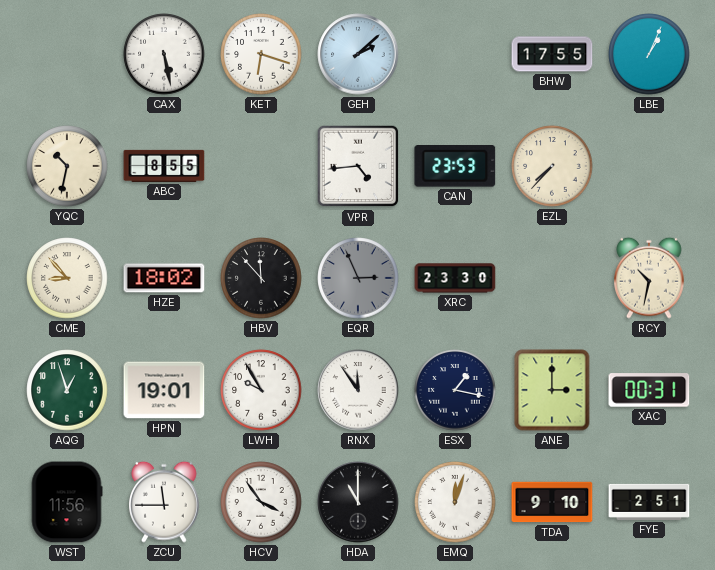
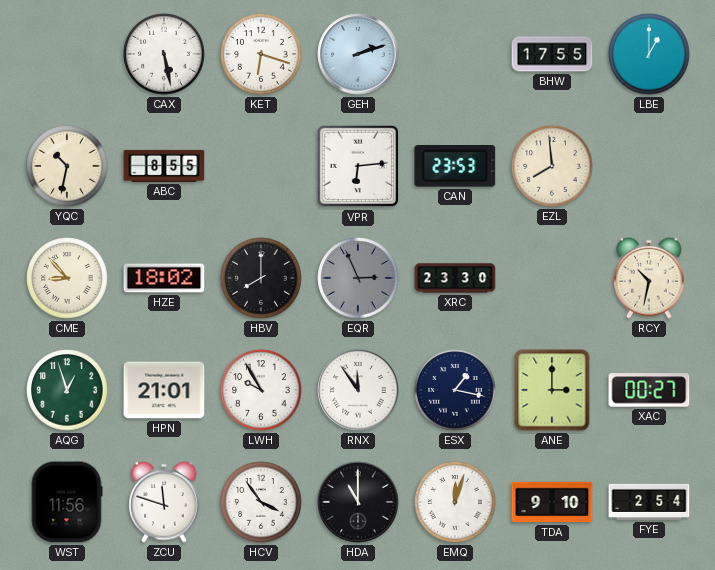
GEH: 2:08 -> 2:12
LBE: 1:04 -> 1:00
VPR: 4:44 -> 6:14
EZL: 7:37 -> 7:59
HBV: 11:53 -> 8:00
HPN: 19:01 -> 21:01
XAC: 00:31 -> 00:27
ZCU: 11:45 -> 11:48
FYE: 2:51 -> 2:54
